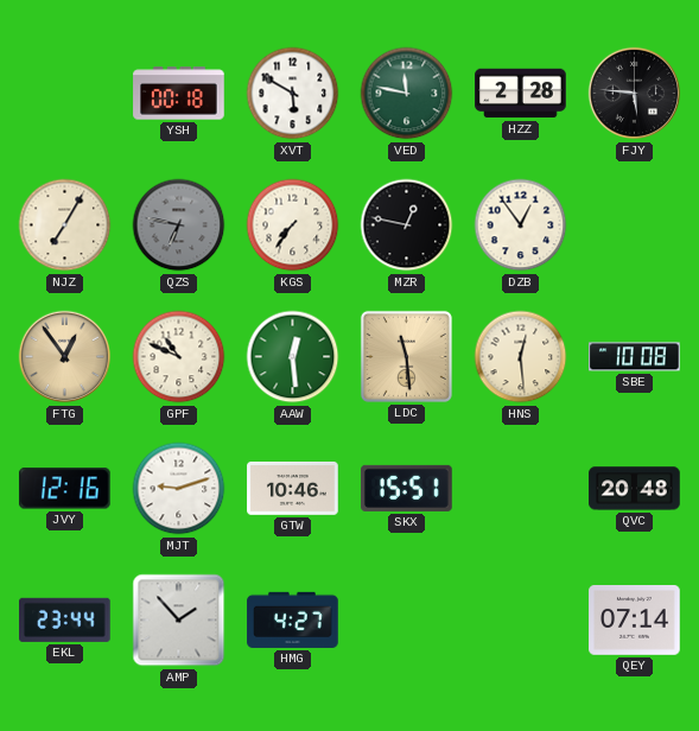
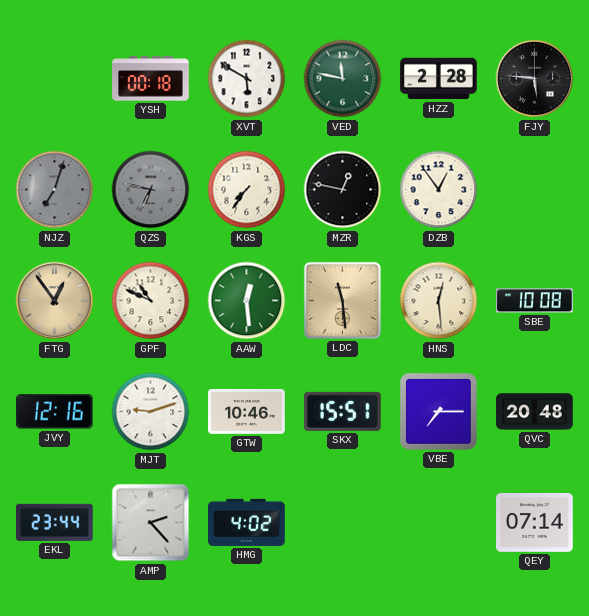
NJZ: 7:05 -> 7:03
NJZ dial: cream -> grey
VBE: none -> 7:15
AMP: 1:53 -> 2:23
HMG: 4:27 -> 4:02
